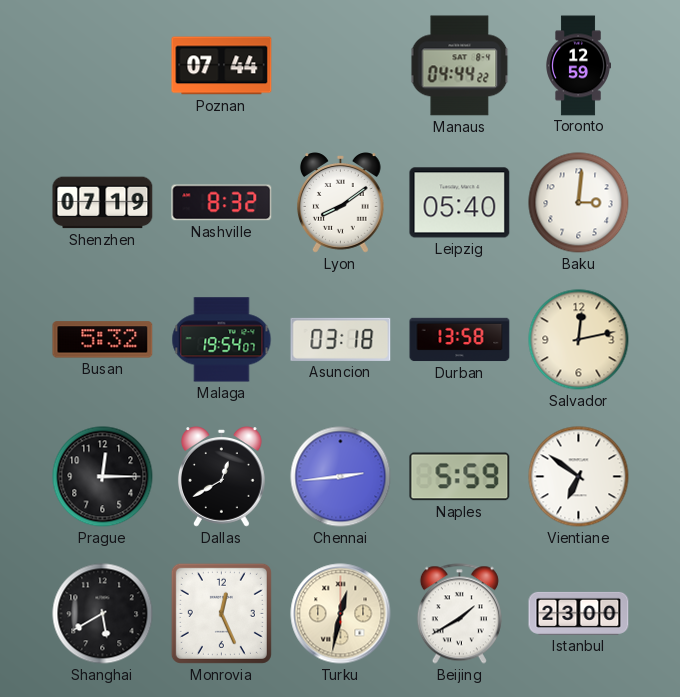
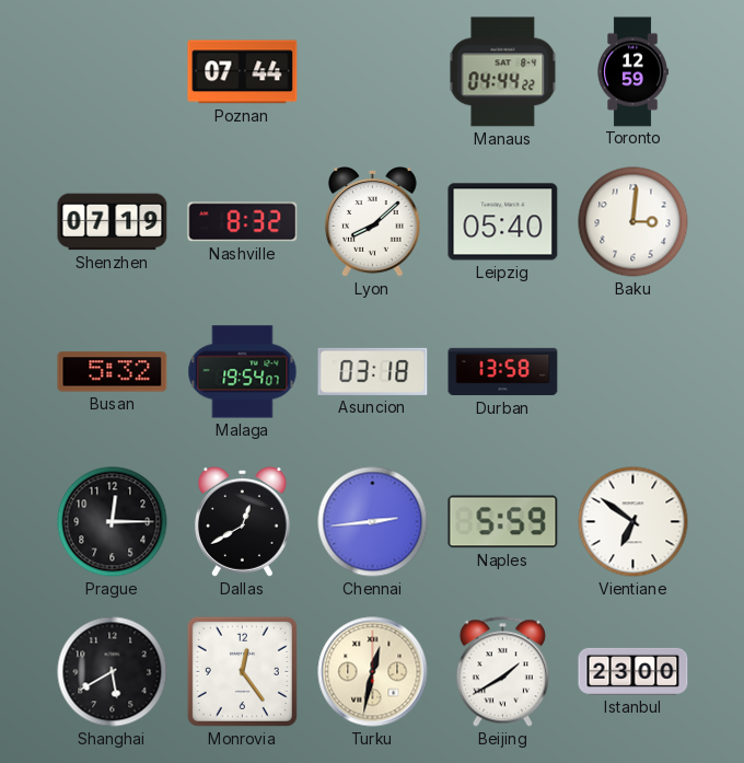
Lyon: 8:09 -> 8:08
Salvador: 12:13 -> none
Monrovia: 12:26 -> 12:24
